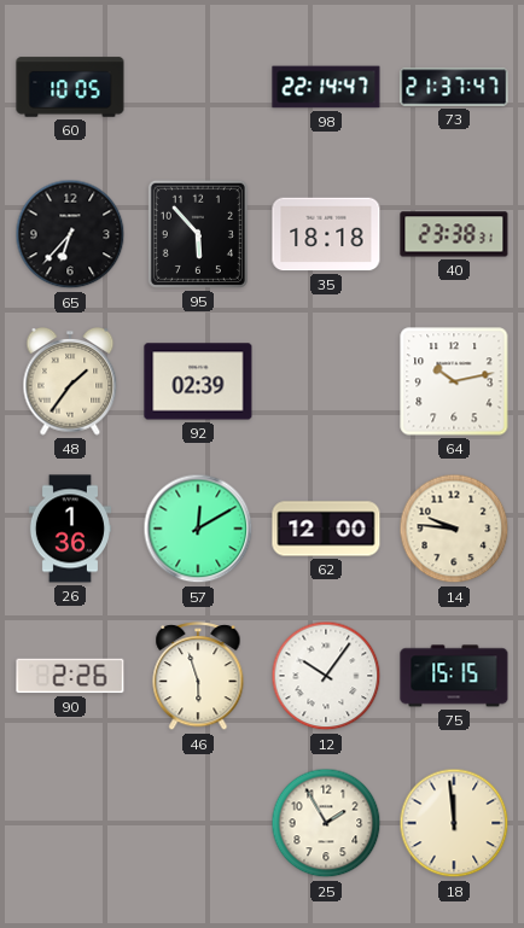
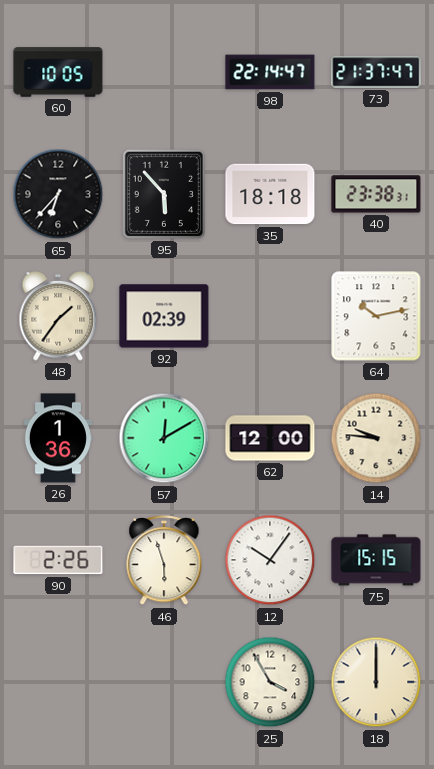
25: 1:55 -> 3:55
18: 11:59 -> 12:00
